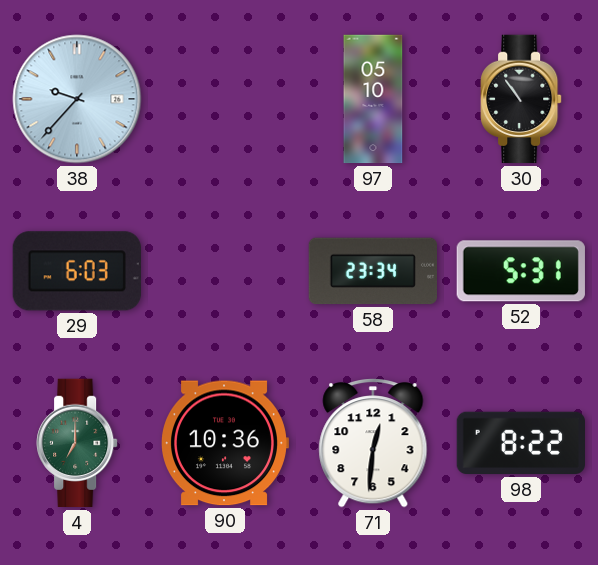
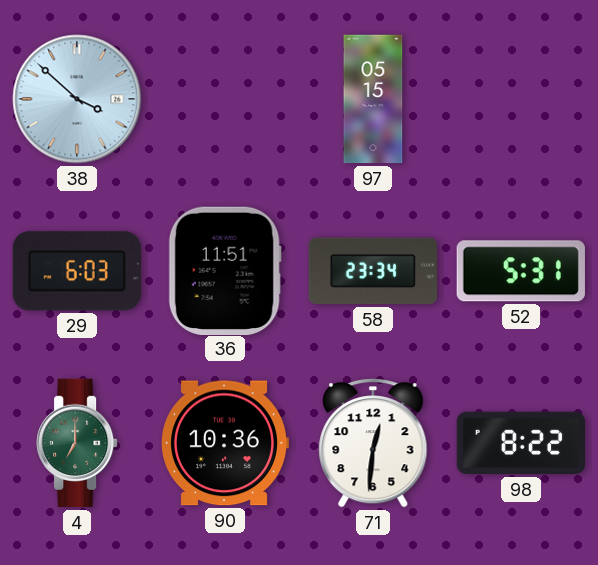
38: 9:37 -> 3:52
97: 05:10 -> 05:15
30: 10:54 -> none
36: none -> 11:51
